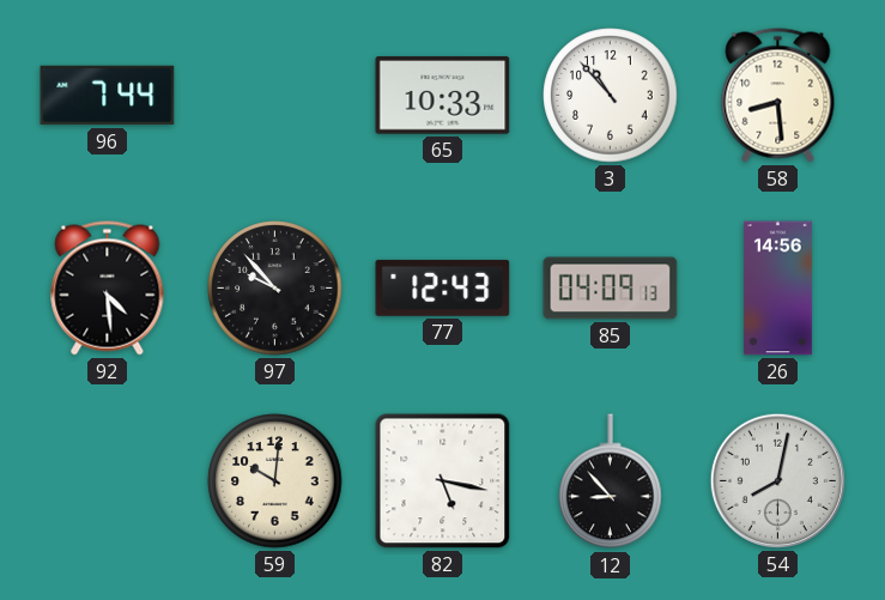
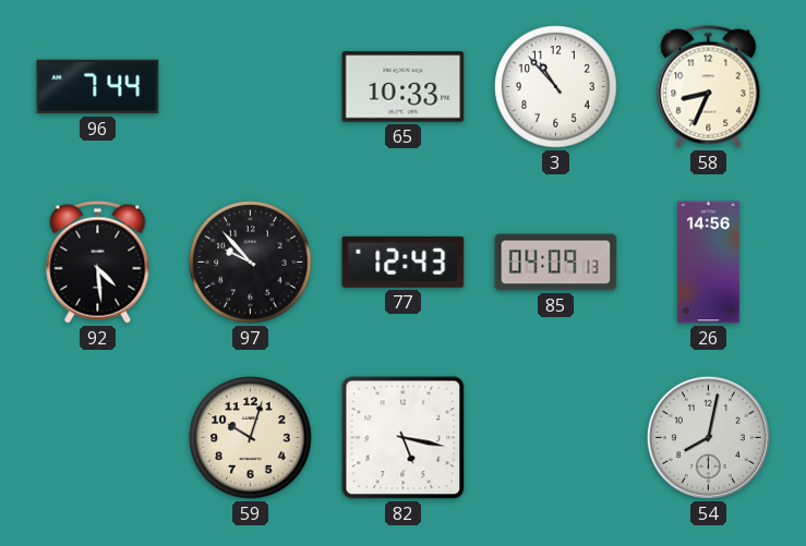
58: 8:29 -> 8:34
59: 10:01 -> 10:03
12: 8:53 -> none
